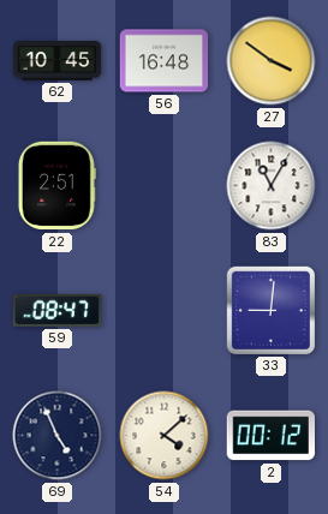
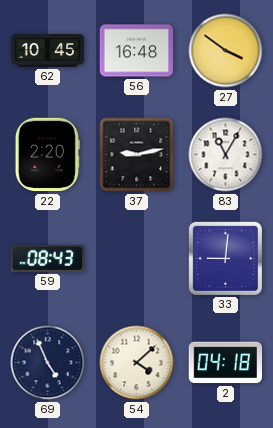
22: 2:51 -> 2:20
37: none -> 9:13
59: 08:47 -> 08:43
2: 00:12 -> 04:18
